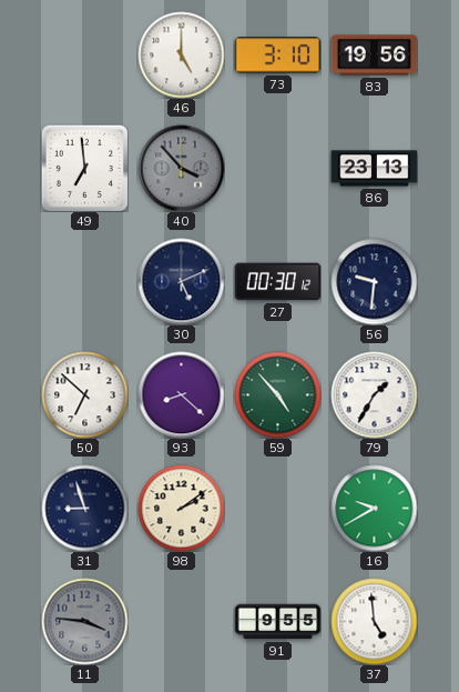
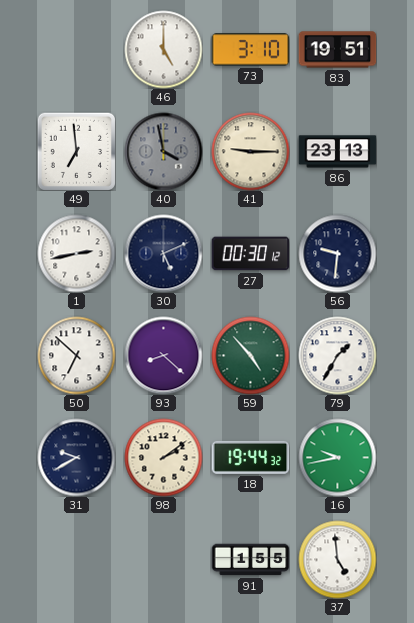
83: 19:56 -> 19:51
40: 3:53 -> 3:58
41: none -> 9:15
1: none -> 2:43
31: 8:57 -> 9:40
18: none -> 19:44
16: 9:40 -> 9:43
11: 3:46 -> none
91: 9:55 -> 1:55
